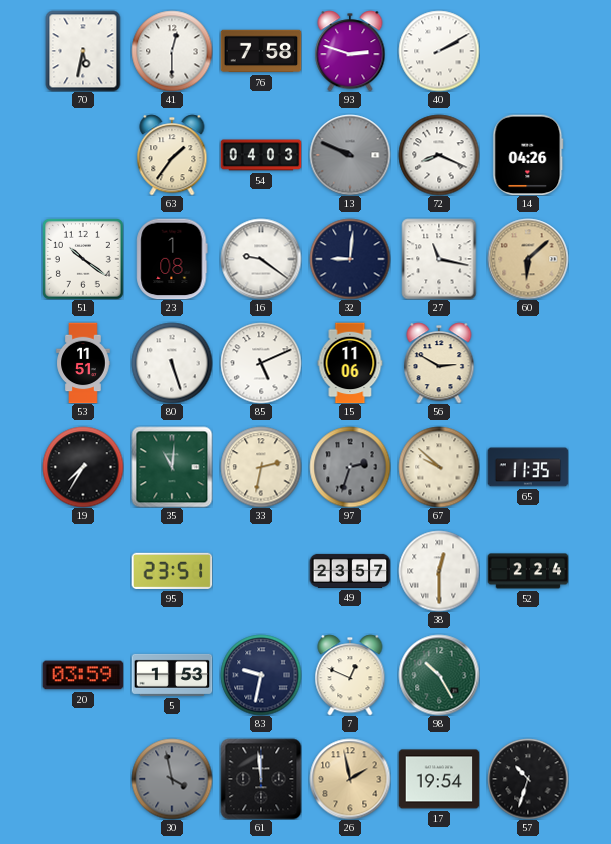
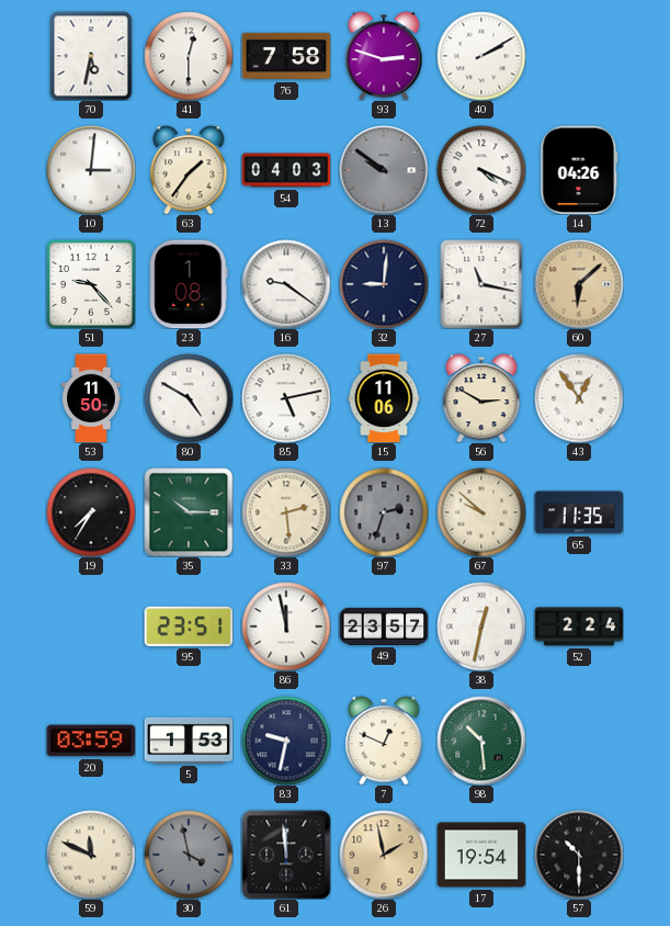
10: none -> 3:01
13: 9:49 -> 9:51
72: 8:19 -> 4:19
51: 10:21 -> 9:23
53: 11:51 -> 11:50
80: 5:27 -> 4:50
85: 5:11 -> 5:13
43: none -> 12:54
35: 11:01 -> 10:15
33: 2:32 -> 2:29
86: none -> 11:58
38: 12:30 -> 12:32
98: 10:25 -> 10:29
59: none -> 11:49
57: 10:33 -> 10:30
